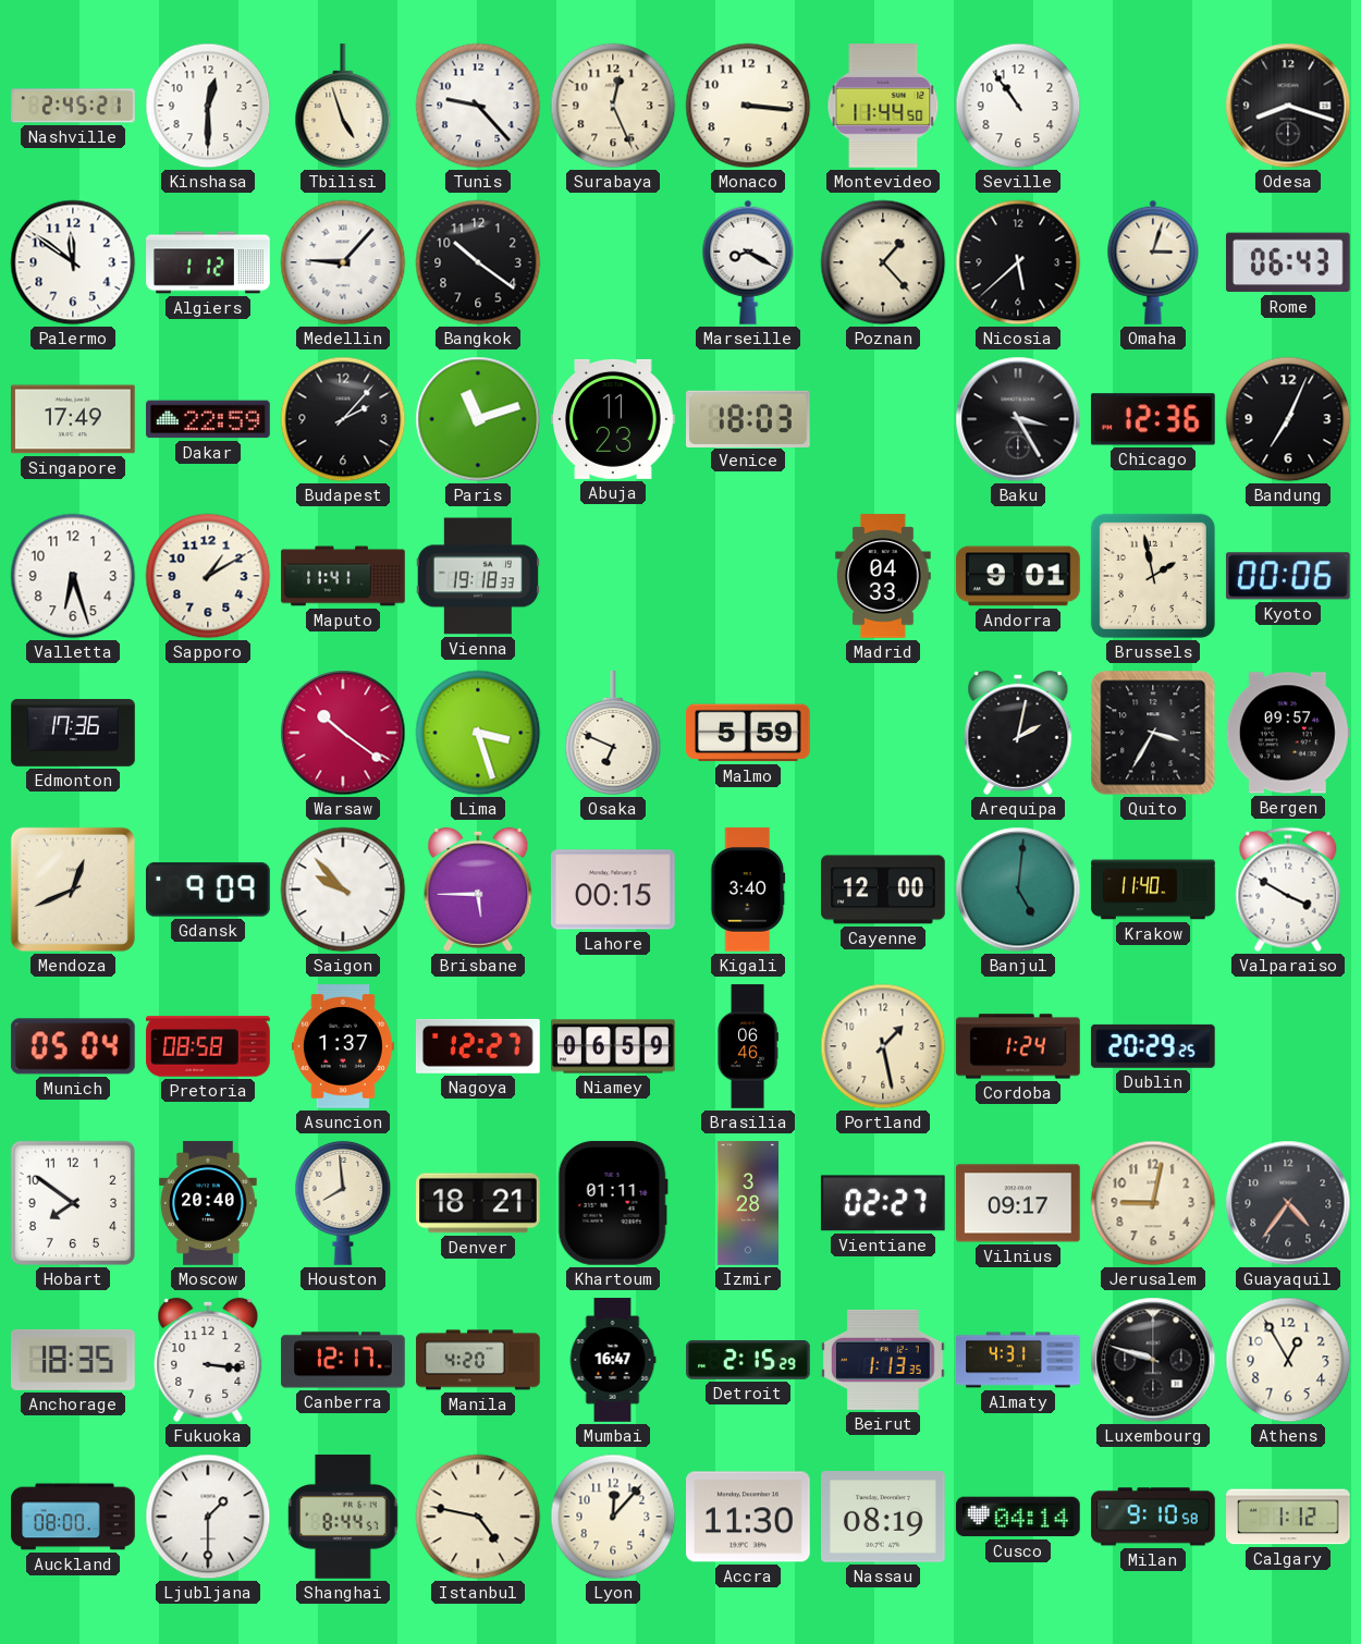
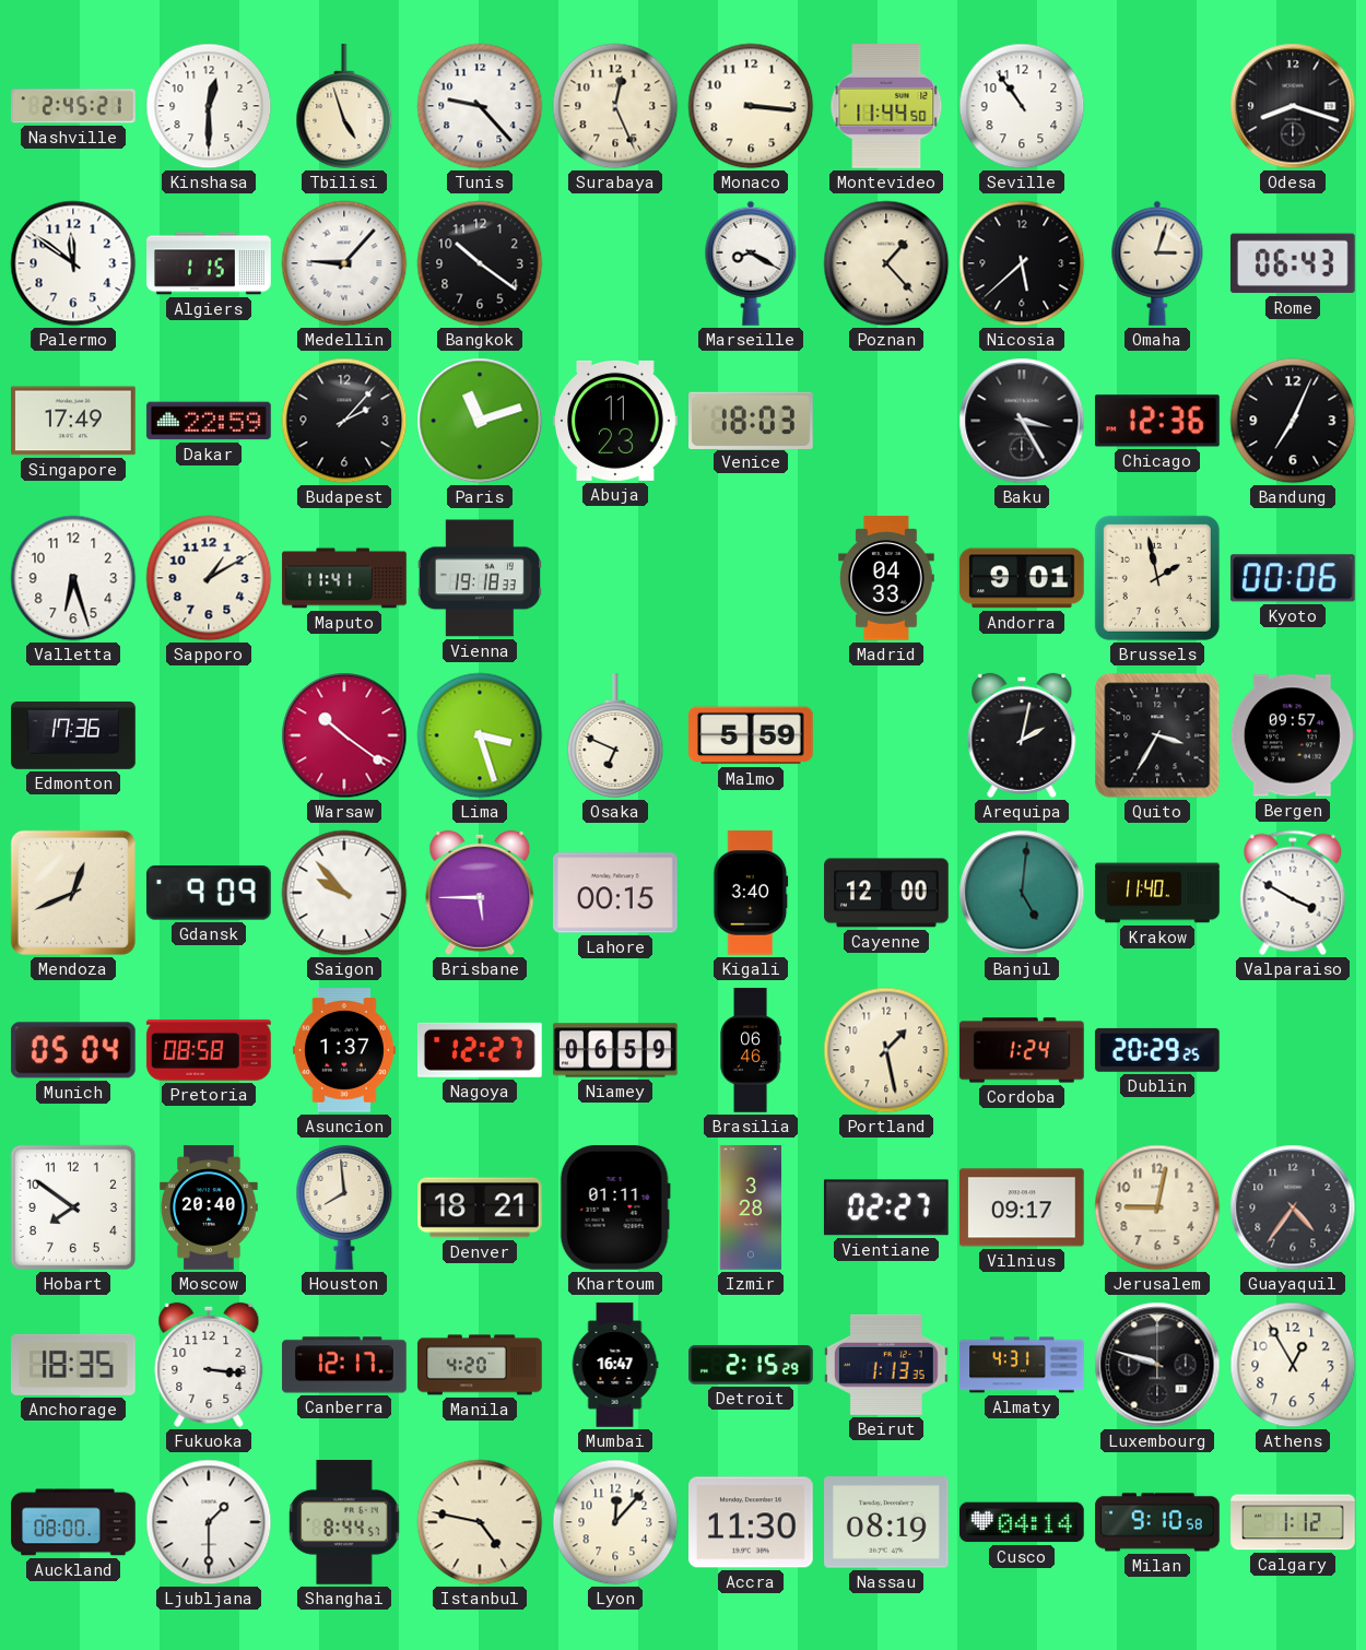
Algiers: 1:12 -> 1:15
